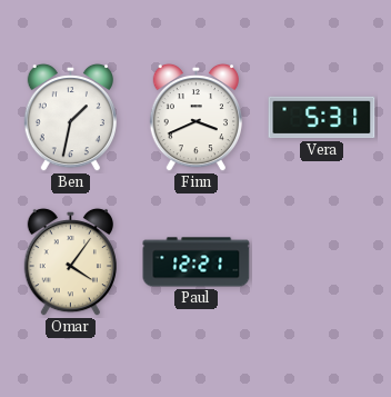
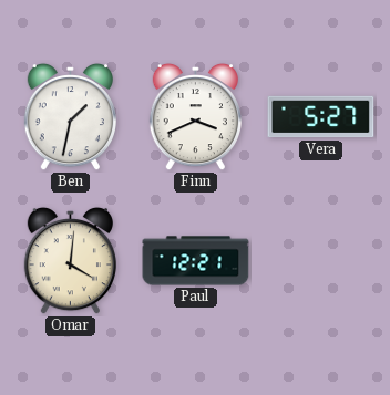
Vera: 5:31 -> 5:27
Omar: 4:06 -> 4:01
